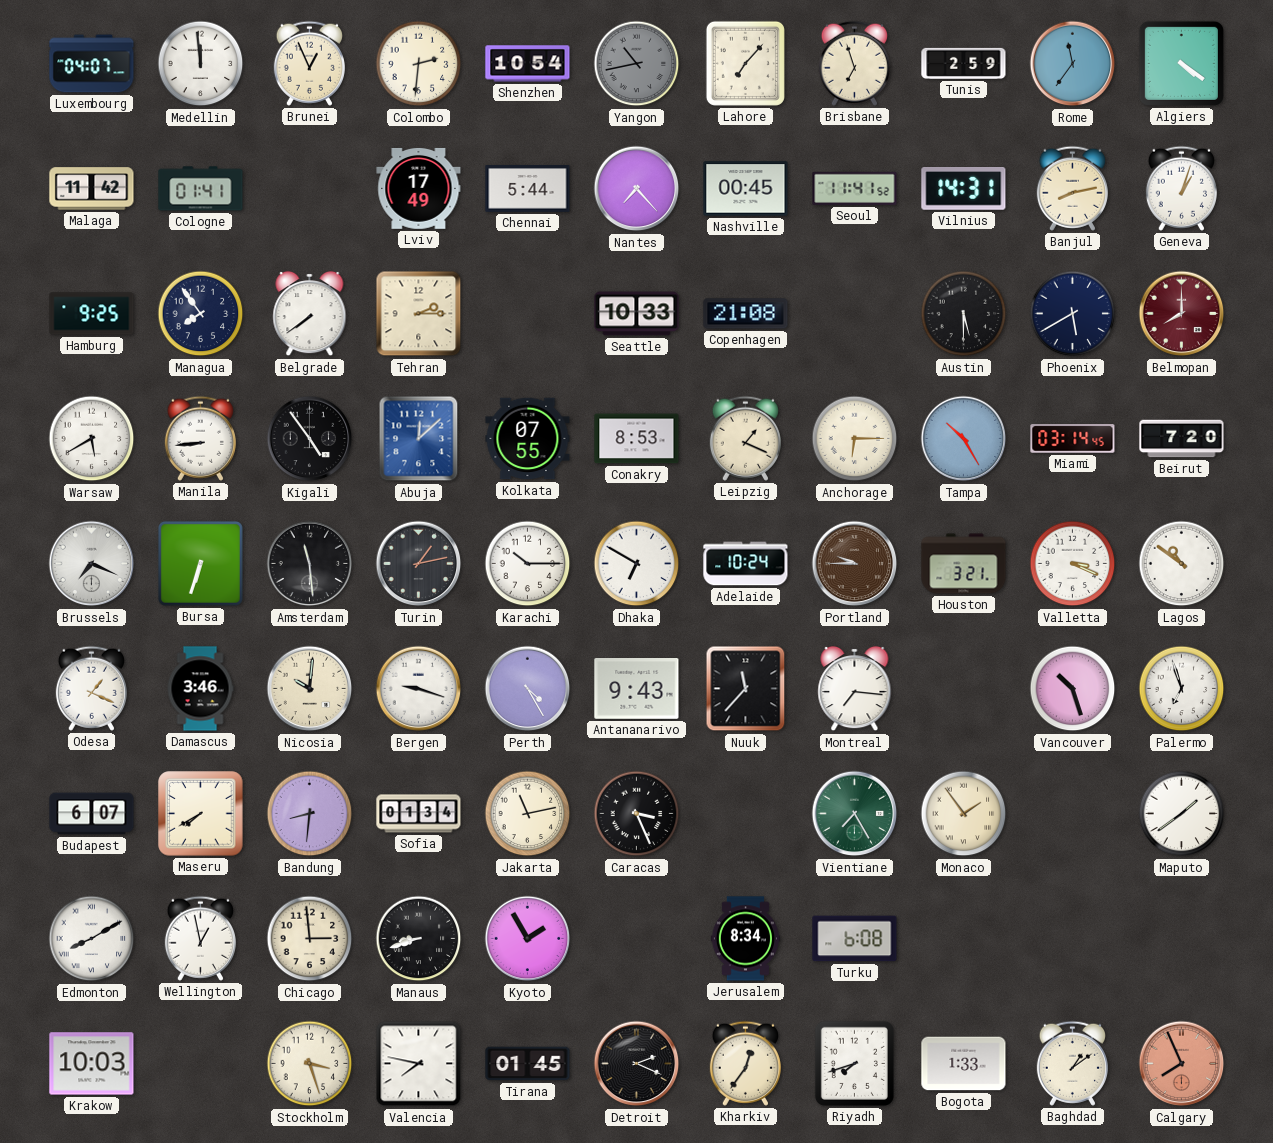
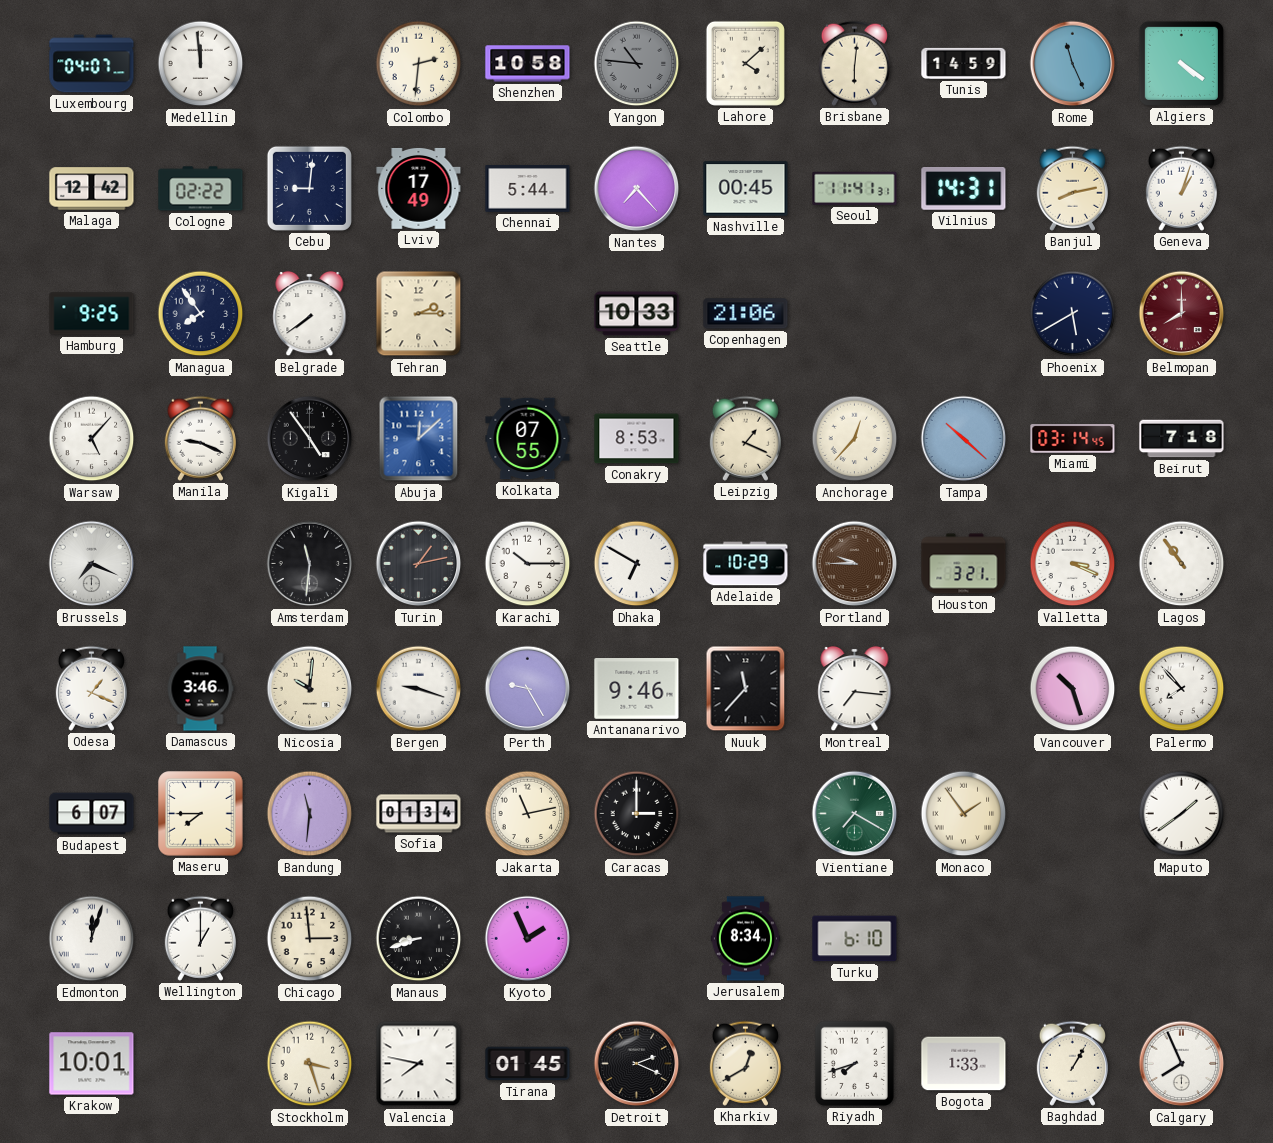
Brunei: 12:56 -> none
Shenzhen: 10:54 -> 10:58
Yangon: 10:43 -> 10:46
Lahore: 7:07 -> 4:08
Brisbane: 6:57 -> 6:01
Tunis: 2:59 -> 14:59
Rome: 11:36 -> 11:26
Malaga: 11:42 -> 12:42
Cologne: 01:41 -> 02:22
Cebu: none -> 9:01
Seoul: 11:41:52 -> 11:41:31
Copenhagen: 21:08 -> 21:06
Austin: 5:30 -> none
Warsaw: 5:40 -> 5:07
Manila: 8:44 -> 9:19
Anchorage: 6:15 -> 12:37
Tampa: 10:25 -> 10:22
Beirut: 7:20 -> 7:18
Bursa: 6:33 -> none
Amsterdam: 11:29 -> 11:31
Adelaide: 10:24 -> 10:29
Lagos: 10:51 -> 10:54
Perth: 4:25 -> 9:25
Antananarivo: 9:43 -> 9:46
Palermo: 6:57 -> 7:53
Maseru: 7:40 -> 7:45
Bandung: 8:31 -> 11:31
Caracas: 3:26 -> 3:00
Vientiane: 7:25 -> 7:20
Edmonton: 8:10 -> 12:03
Wellington: 12:58 -> 1:00
Kyoto: 1:55 -> 1:56
Turku: 6:08 -> 6:10
Krakow: 10:03 -> 10:01
Kharkiv: 12:36 -> 12:40
Baghdad: 1:09 -> 1:05
Calgary dial: salmon -> white
